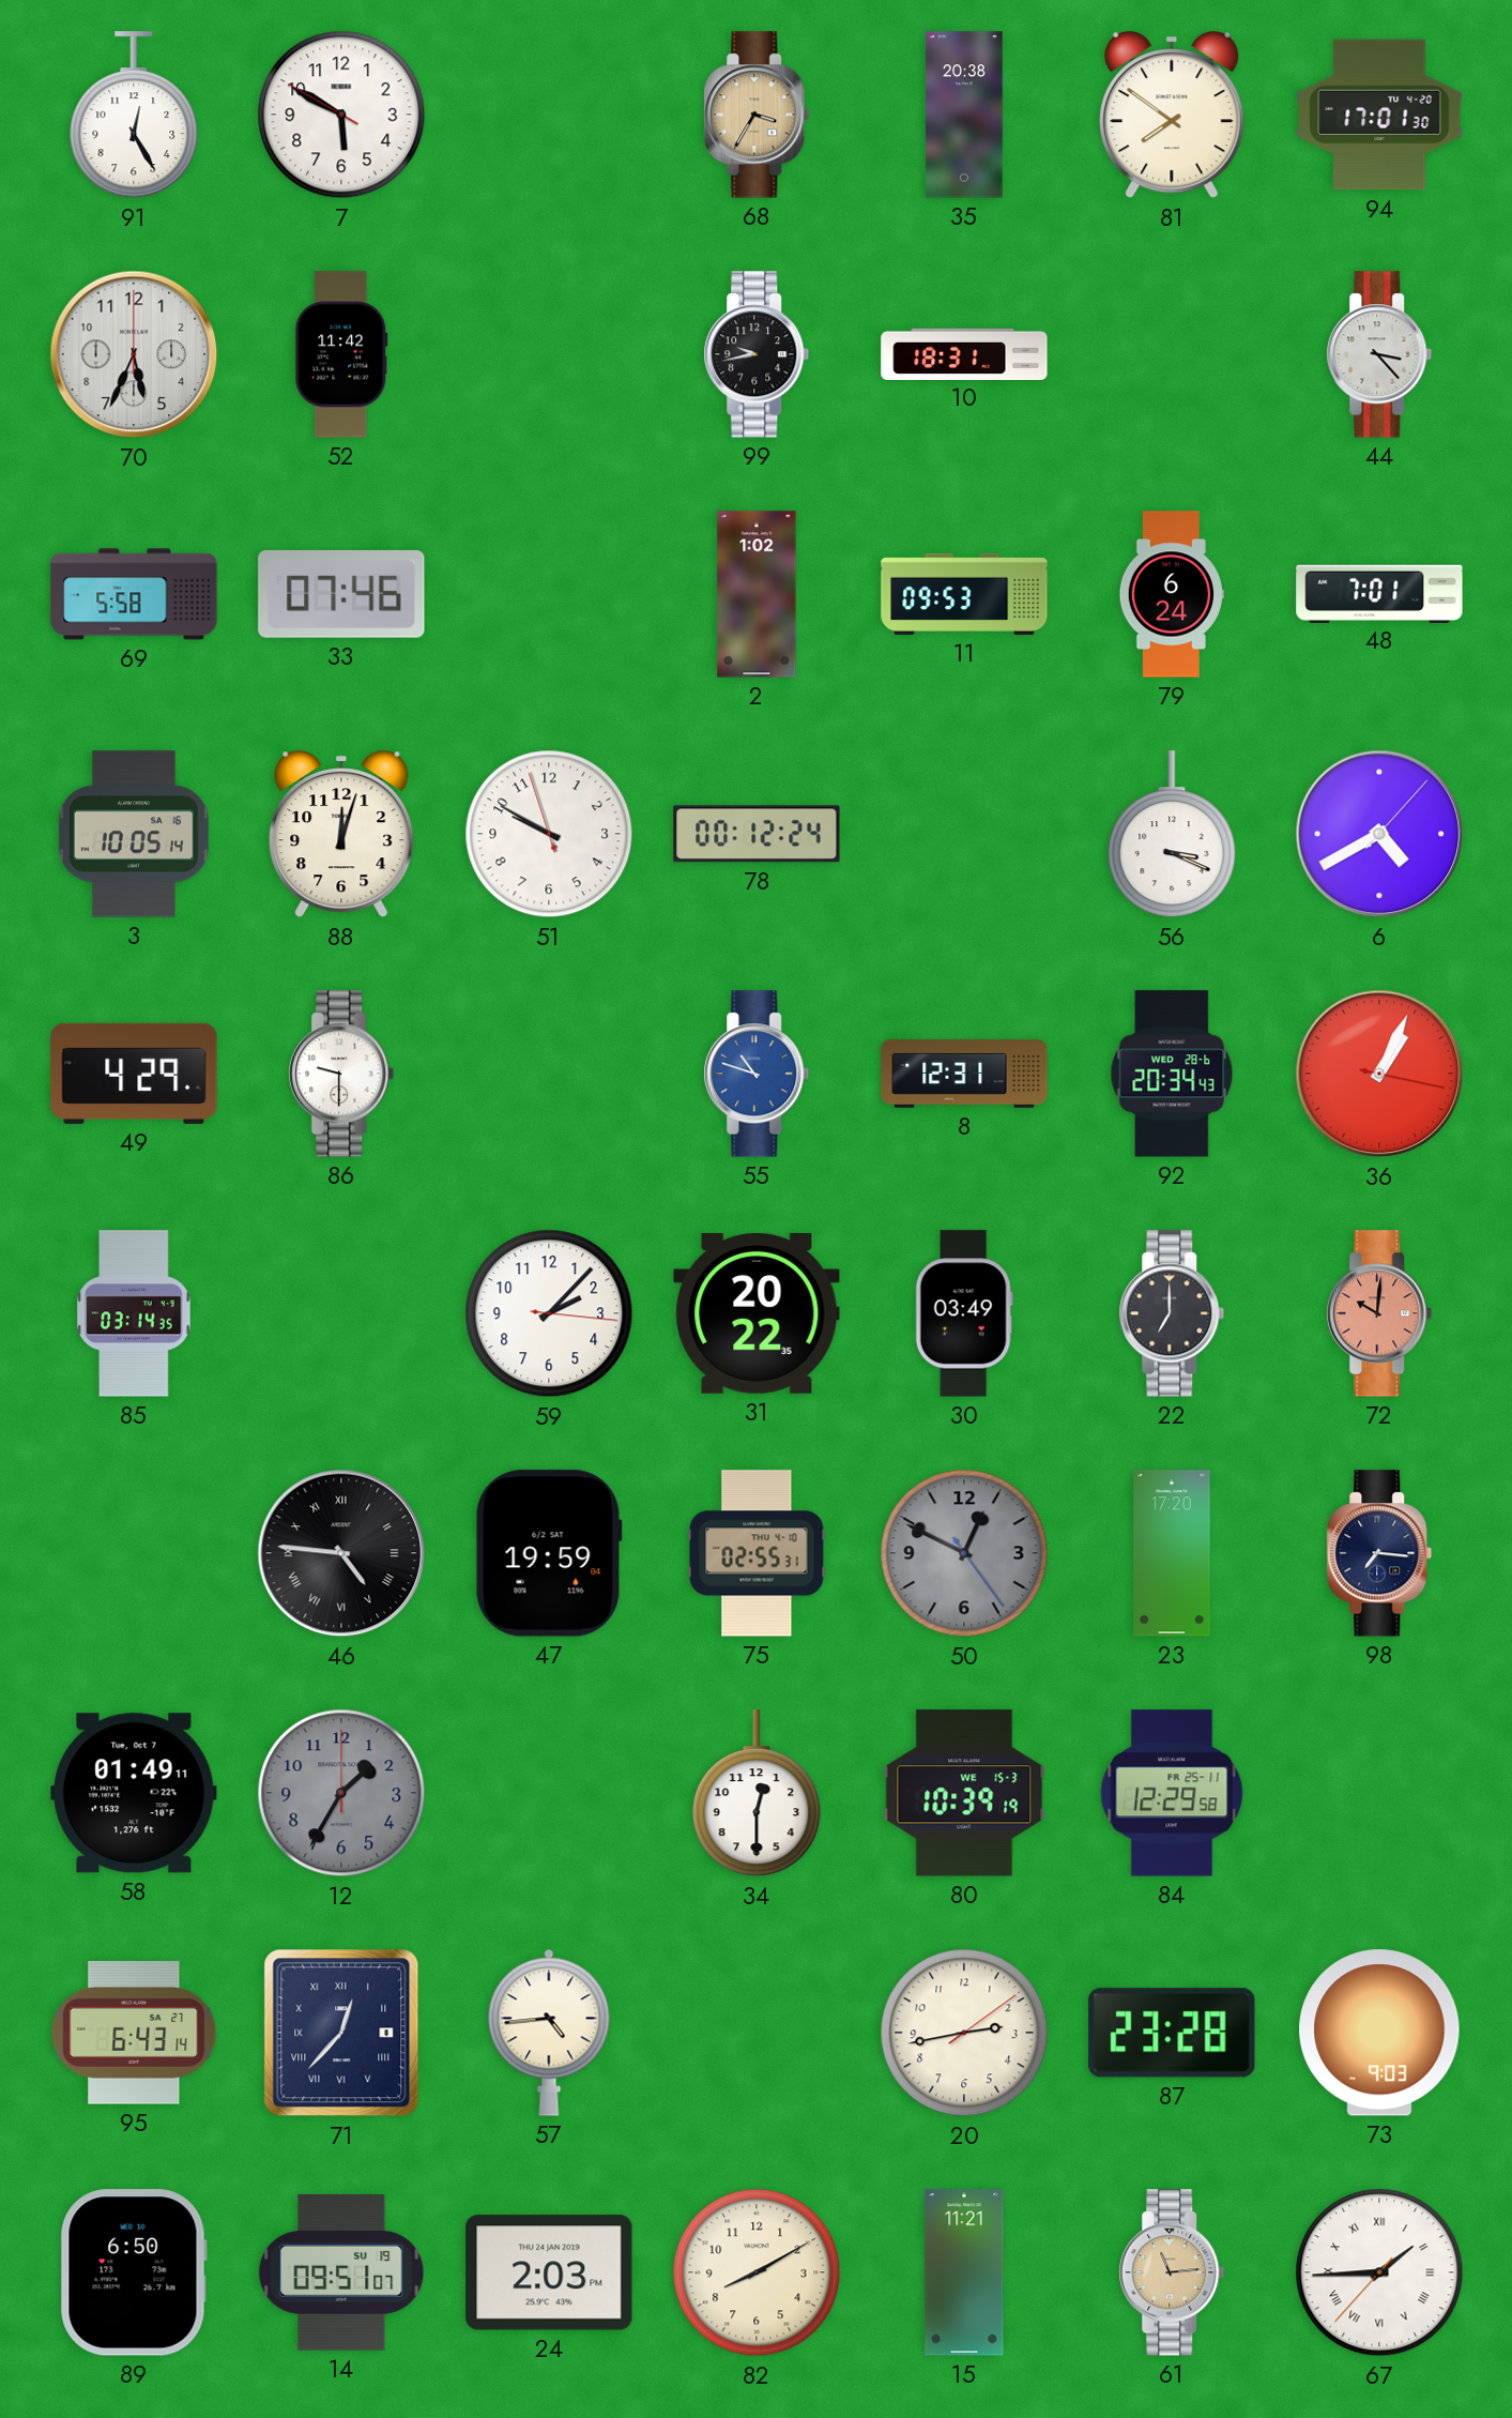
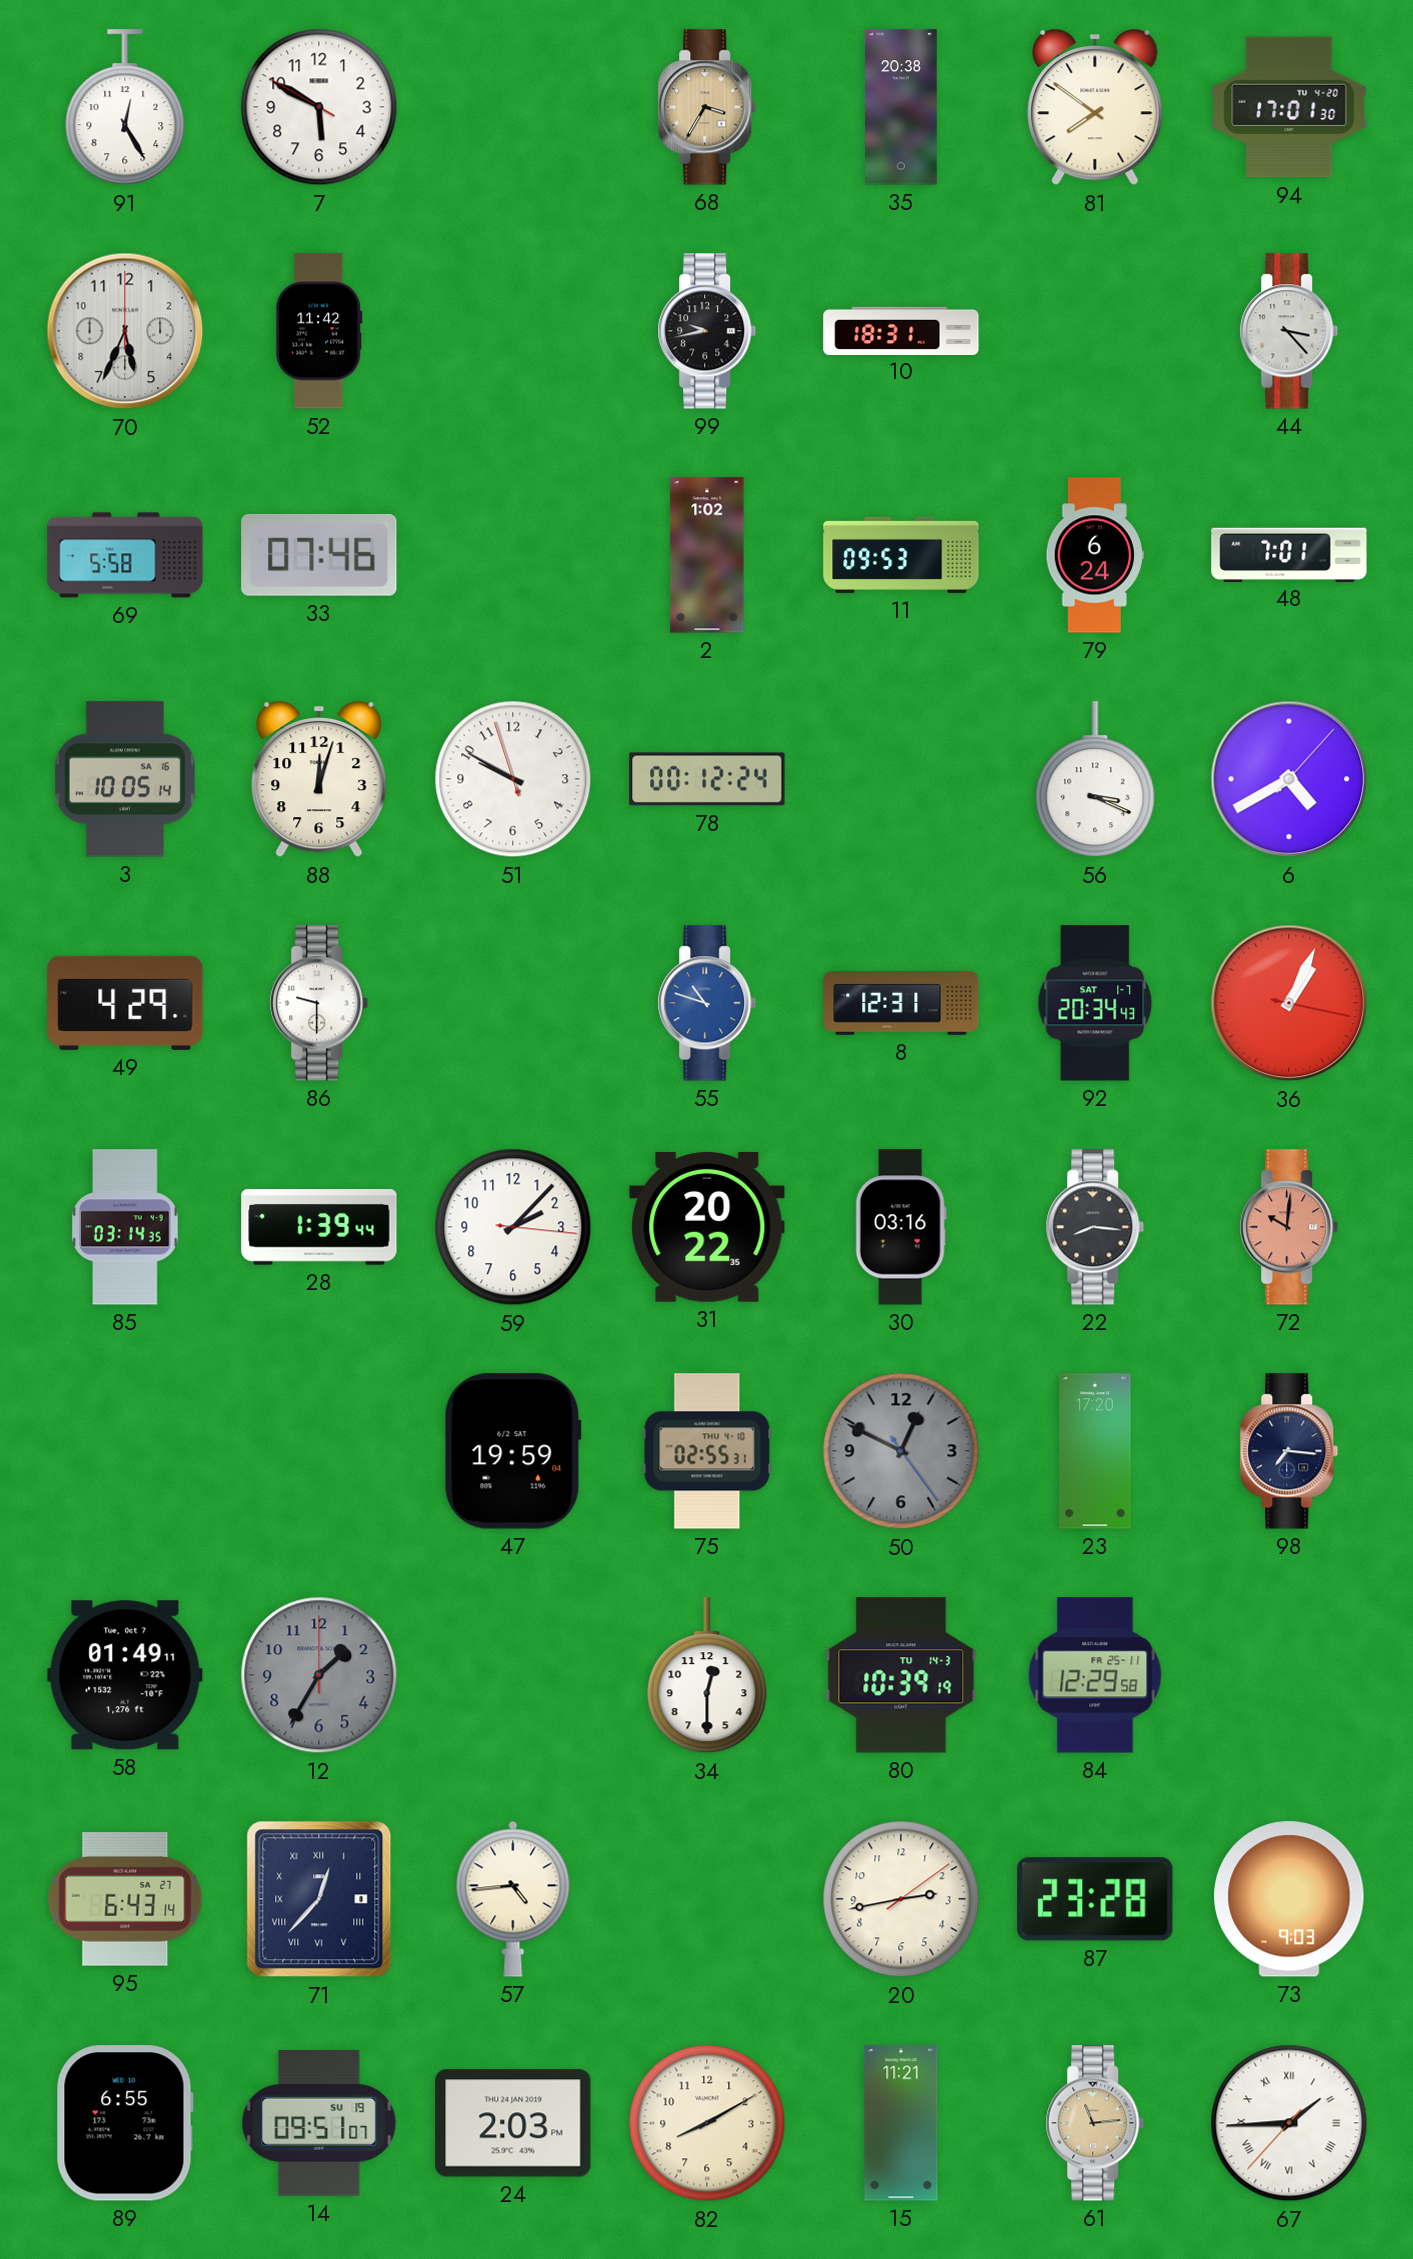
92 date: WED 28-6 -> SAT 1-7
28: none -> 1:39
30: 03:49 -> 03:16
22: 7:00 -> 8:16
46: 4:46 -> none
80 date: WE 15-3 -> TU 14-3
89: 6:50 -> 6:55
